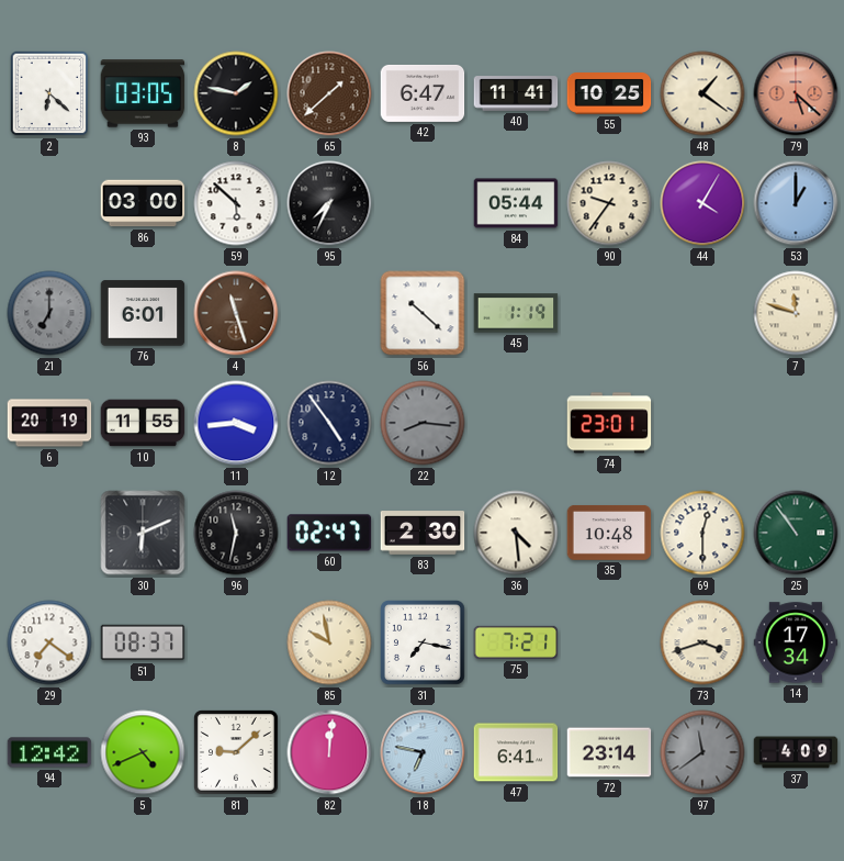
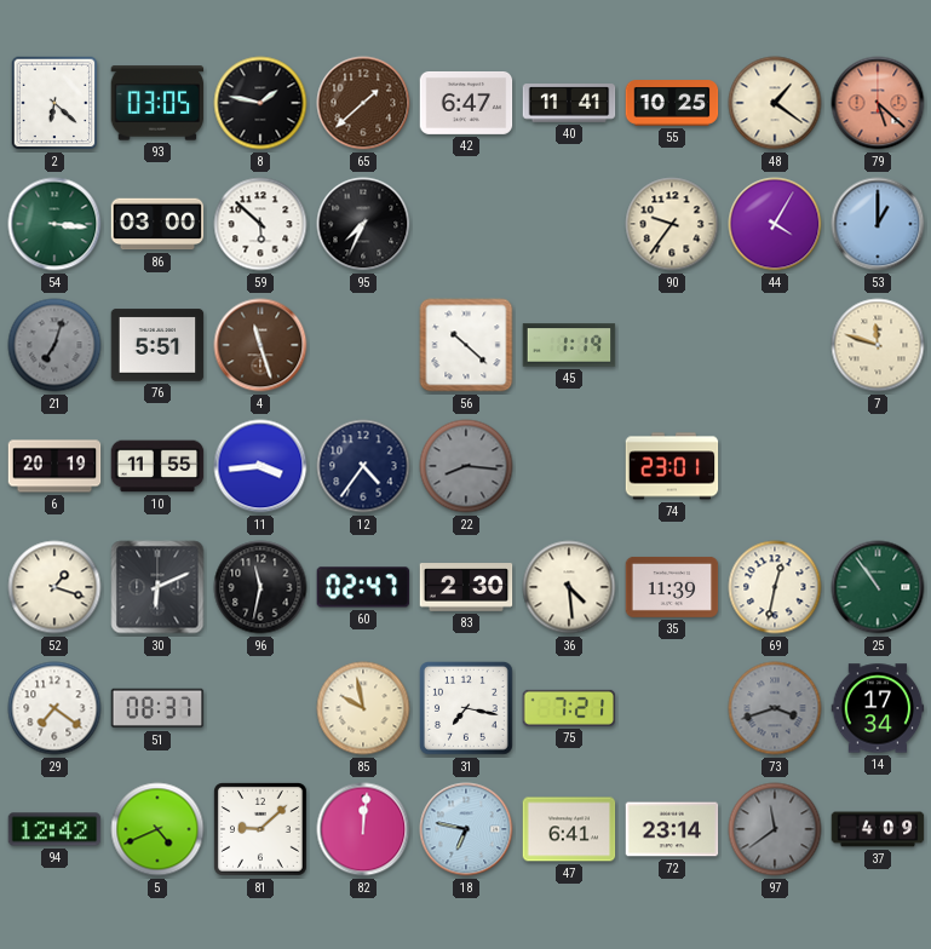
54: none -> 3:16
84: 05:44 -> none
21: 7:00 -> 7:03
76: 6:01 -> 5:51
12: 4:54 -> 4:36
52: none -> 1:18
35: 10:48 -> 11:39
69: 12:30 -> 12:32
73 dial: cream -> grey
